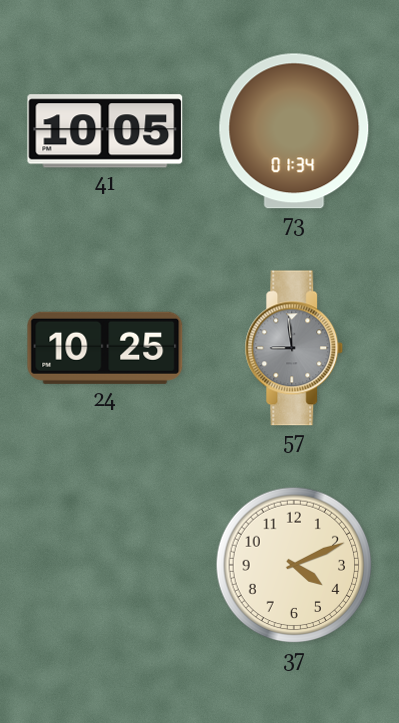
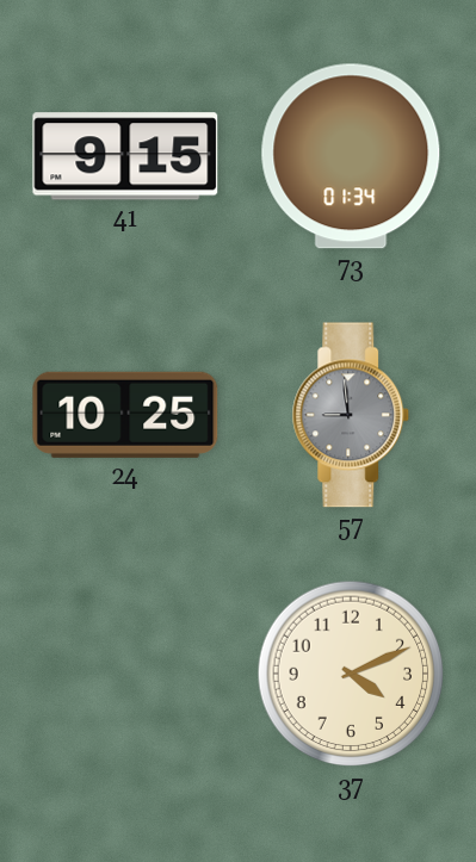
41: 10:05 -> 9:15
